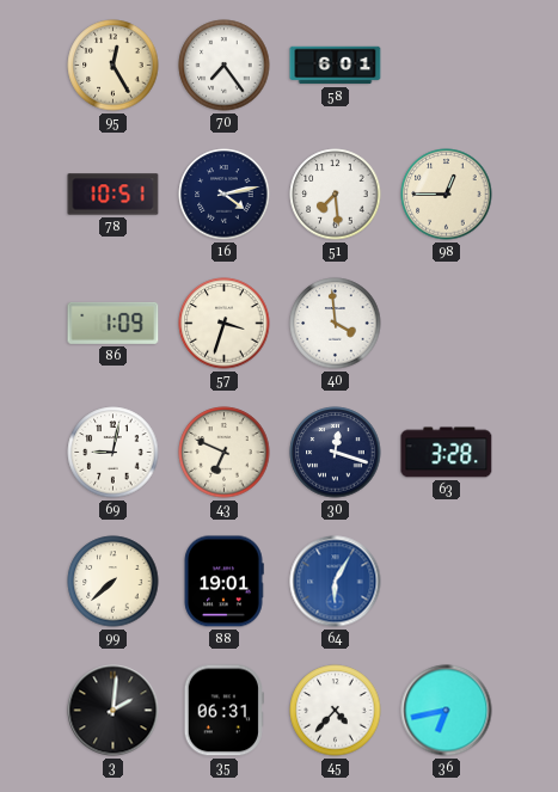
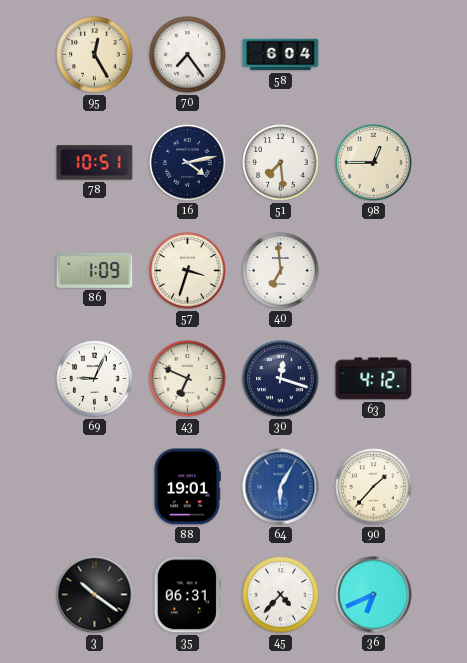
58: 6:01 -> 6:04
40: 3:59 -> 6:59
69: 9:02 -> 9:04
63: 3:28 -> 4:12
99: 7:38 -> none
90: none -> 1:37
3: 2:01 -> 10:21
36: 6:43 -> 6:41
